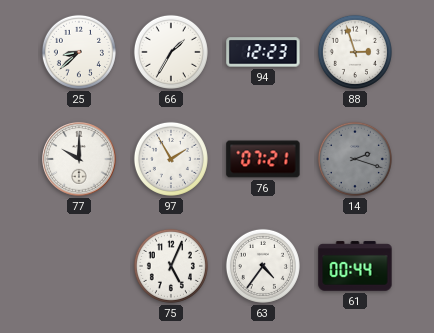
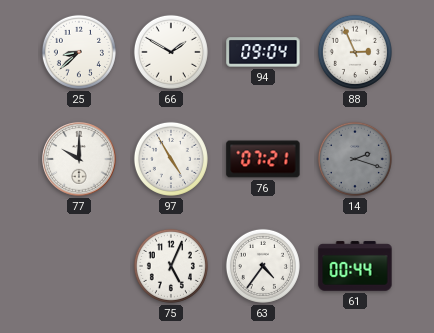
66: 1:35 -> 1:50
94: 12:23 -> 09:04
88: 2:57 -> 2:56
97: 1:55 -> 4:55
